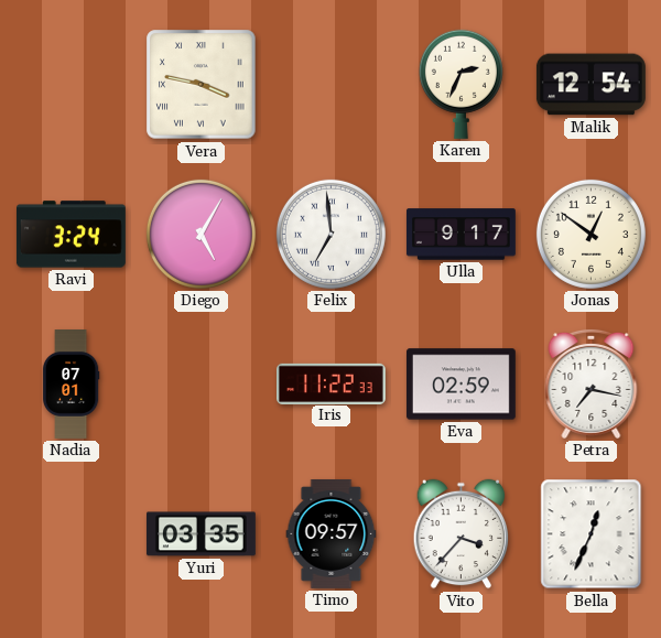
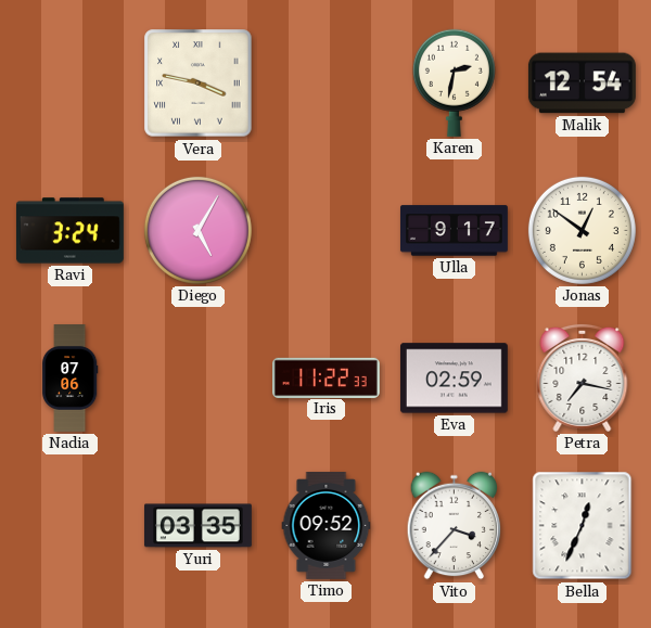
Karen: 2:34 -> 2:32
Felix: 6:59 -> none
Nadia: 07:01 -> 07:06
Timo: 09:57 -> 09:52
